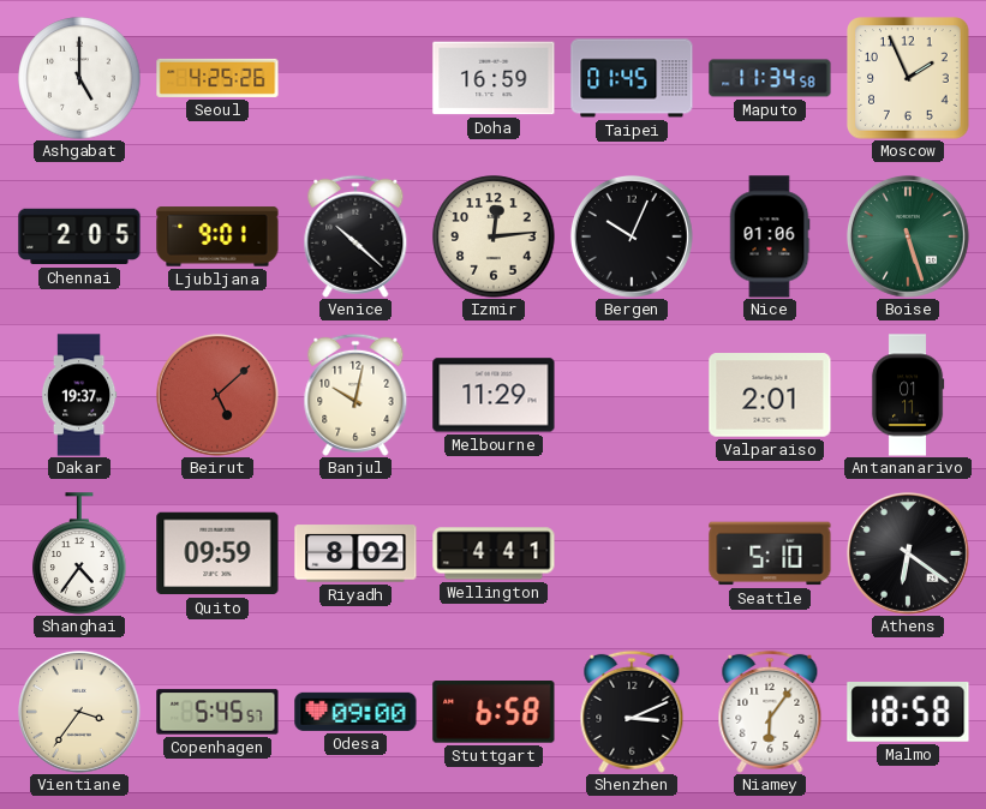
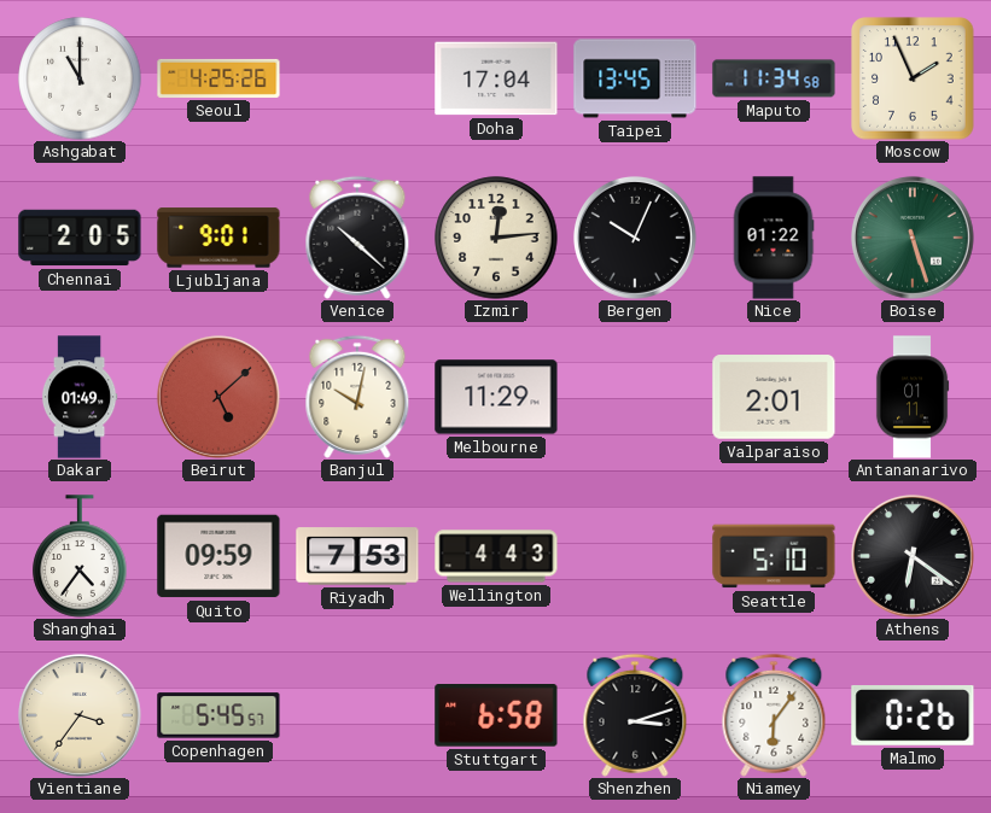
Ashgabat: 5:00 -> 11:00
Doha: 16:59 -> 17:04
Taipei: 01:45 -> 13:45
Nice: 01:06 -> 01:22
Dakar: 19:37 -> 01:49
Riyadh: 8:02 -> 7:53
Wellington: 4:41 -> 4:43
Odesa: 09:00 -> none
Shenzhen: 3:11 -> 3:12
Malmo: 18:58 -> 0:26
